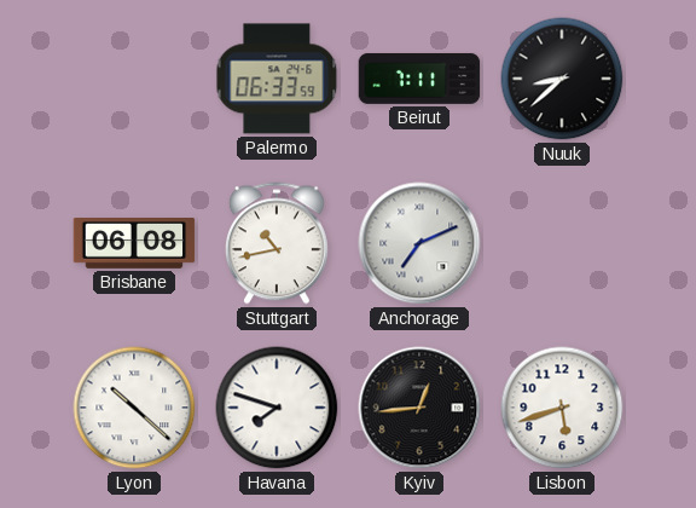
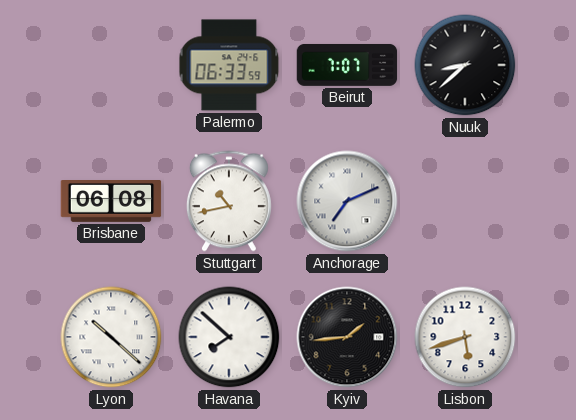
Beirut: 7:11 -> 7:07
Havana: 7:48 -> 7:52
Kyiv: 12:44 -> 1:44
